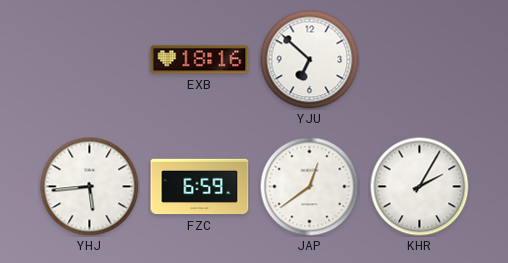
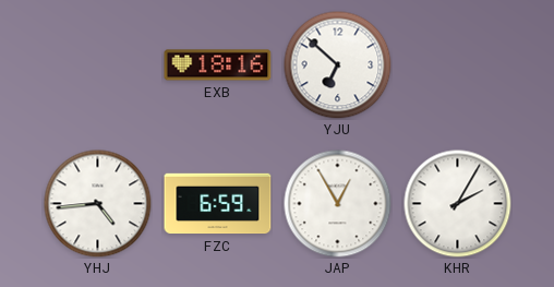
YHJ: 5:44 -> 4:44
JAP: 12:39 -> 12:55
